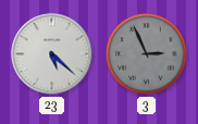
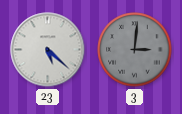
3: 2:56 -> 3:01
